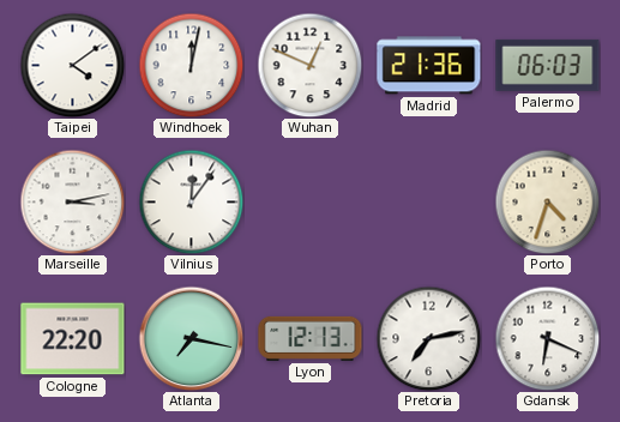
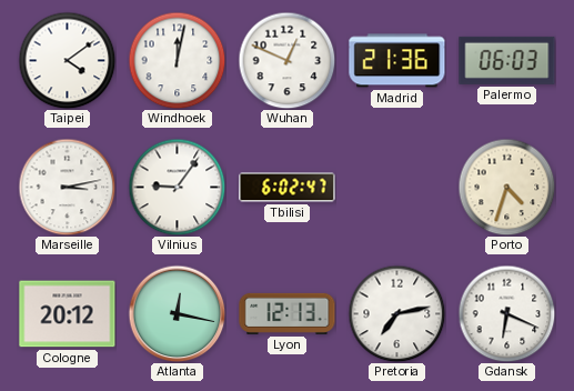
Vilnius: 12:06 -> 9:06
Tbilisi: none -> 6:02
Cologne: 22:20 -> 20:12
Atlanta: 7:17 -> 12:17
